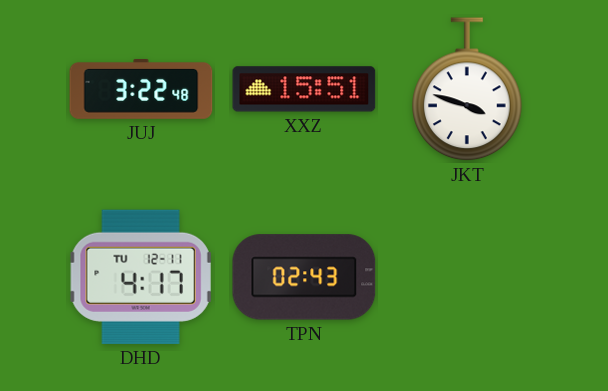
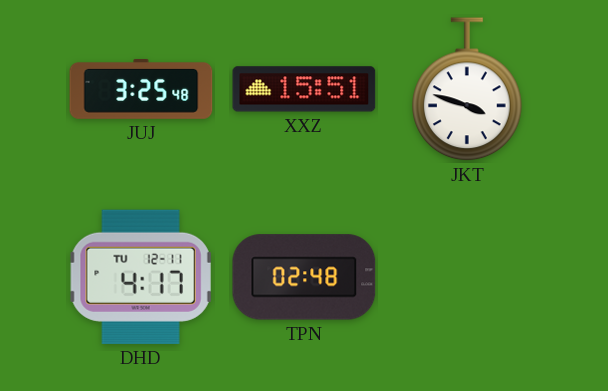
JUJ: 3:22 -> 3:25
TPN: 02:43 -> 02:48
